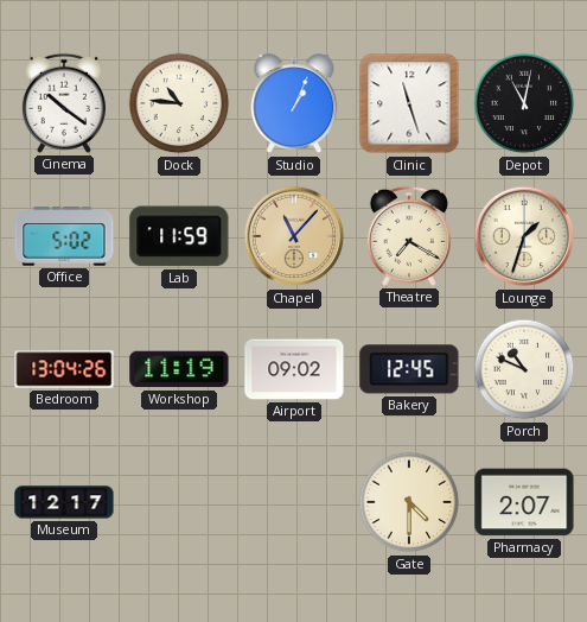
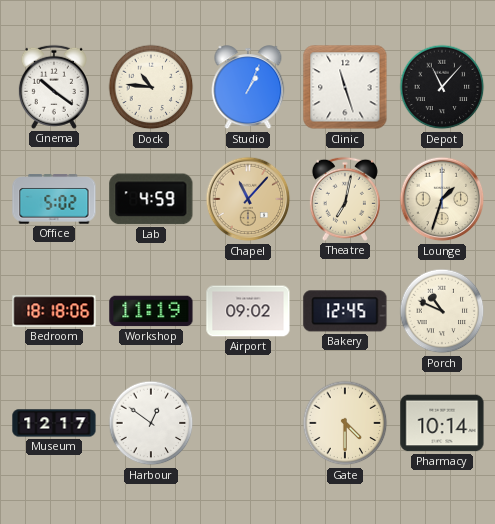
Depot: 11:02 -> 11:07
Lab: 11:59 -> 4:59
Theatre: 7:20 -> 7:02
Bedroom: 13:04 -> 18:18
Harbour: none -> 12:51
Pharmacy: 2:07 -> 10:14
